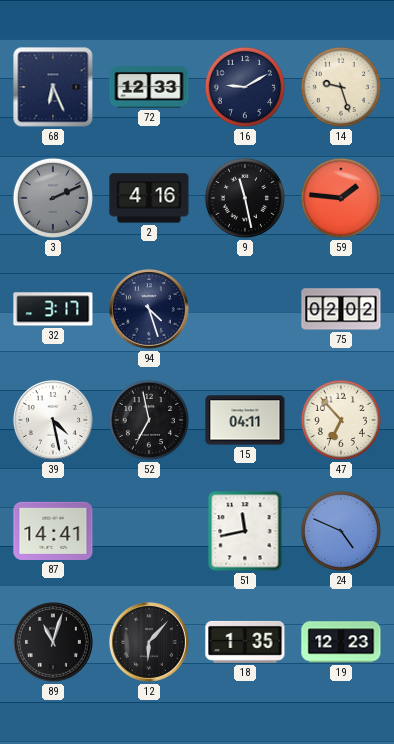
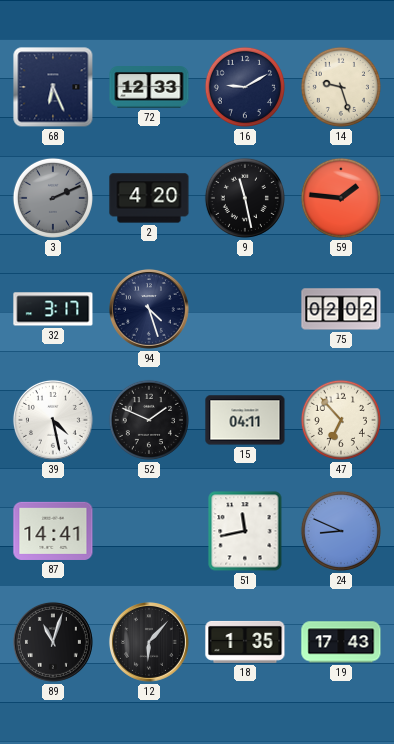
2: 4:16 -> 4:20
52: 6:58 -> 1:49
24: 4:49 -> 8:49
19: 12:23 -> 17:43
